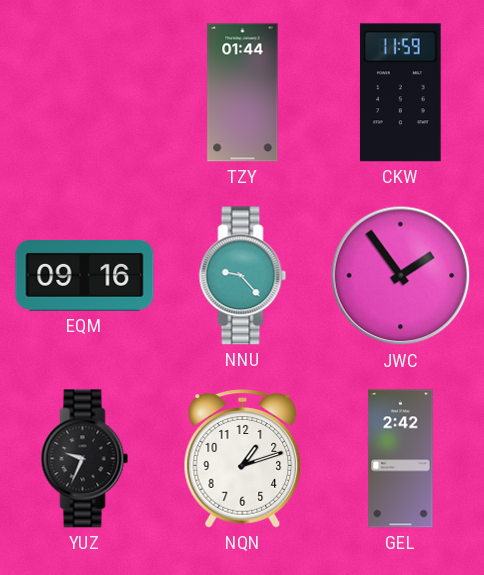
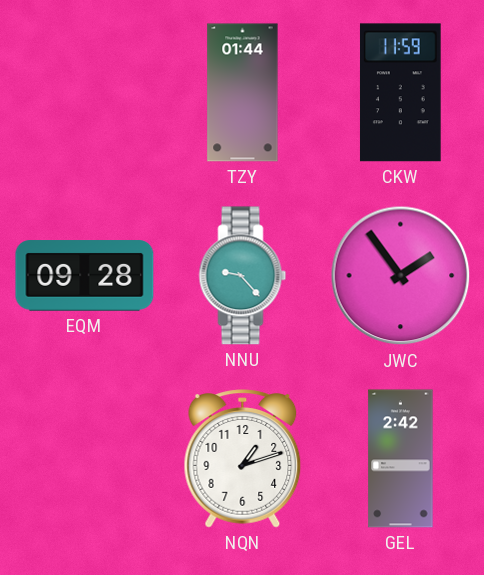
EQM: 09:16 -> 09:28
YUZ: 9:34 -> none
